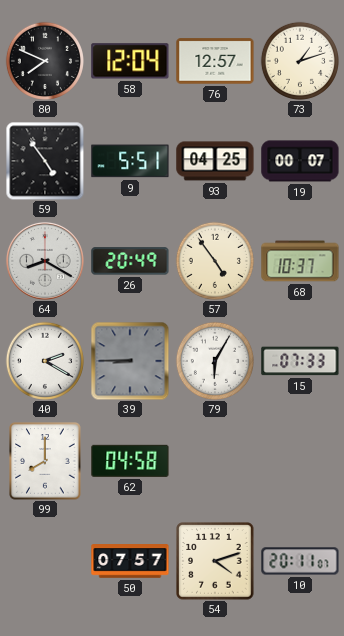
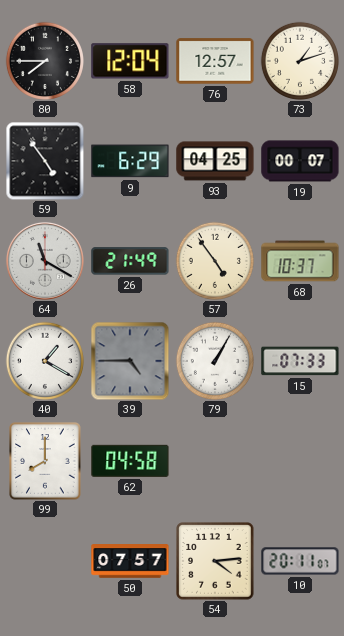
80: 7:49 -> 7:45
9: 5:51 -> 6:29
64: 8:20 -> 11:20
26: 20:49 -> 21:49
40: 2:20 -> 1:20
39: 8:45 -> 4:45
79: 6:05 -> 1:05
54: 4:12 -> 4:14
